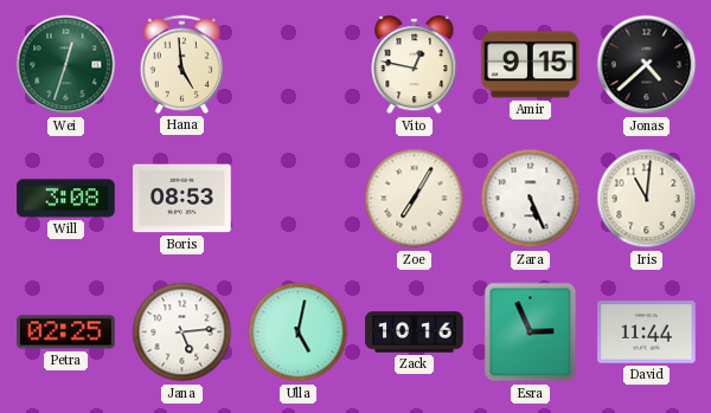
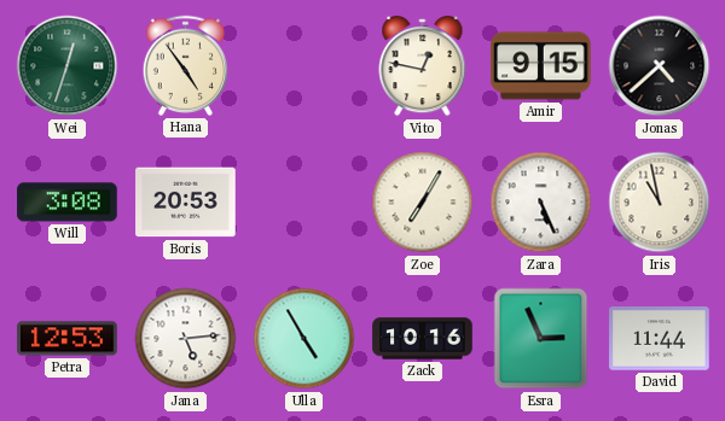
Hana: 4:59 -> 4:54
Boris: 08:53 -> 20:53
Iris: 11:01 -> 10:58
Petra: 02:25 -> 12:53
Ulla: 5:02 -> 4:55
